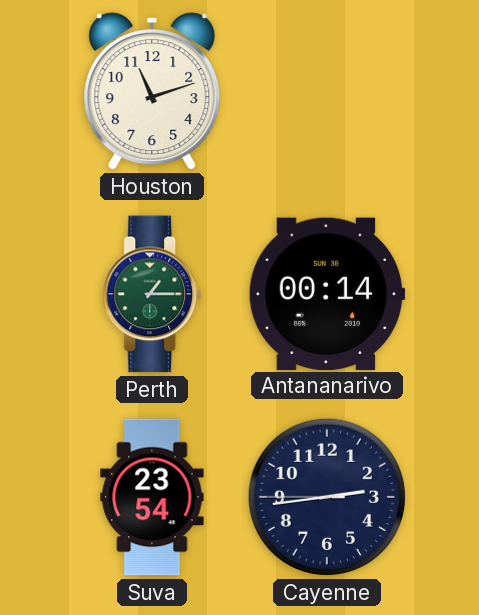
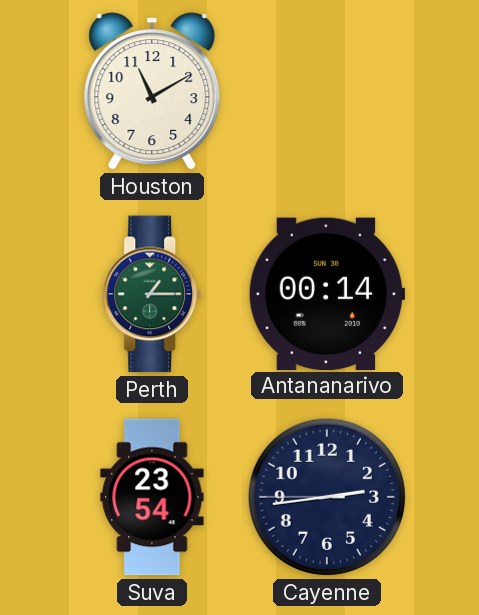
Houston: 11:12 -> 11:10
